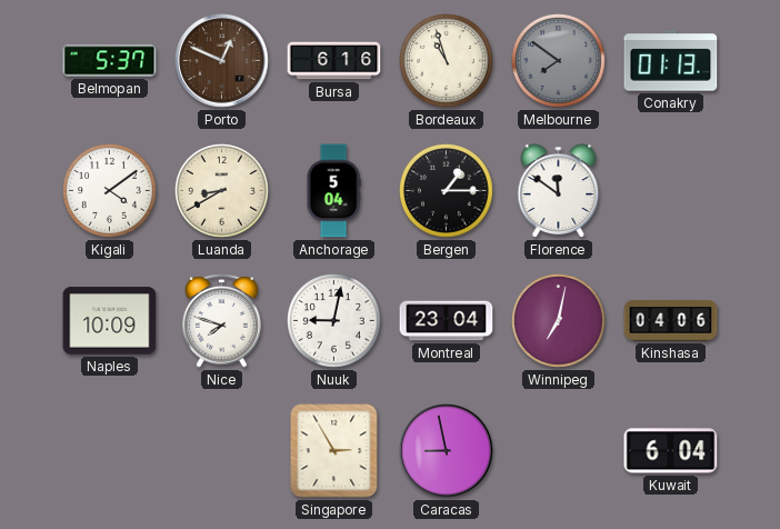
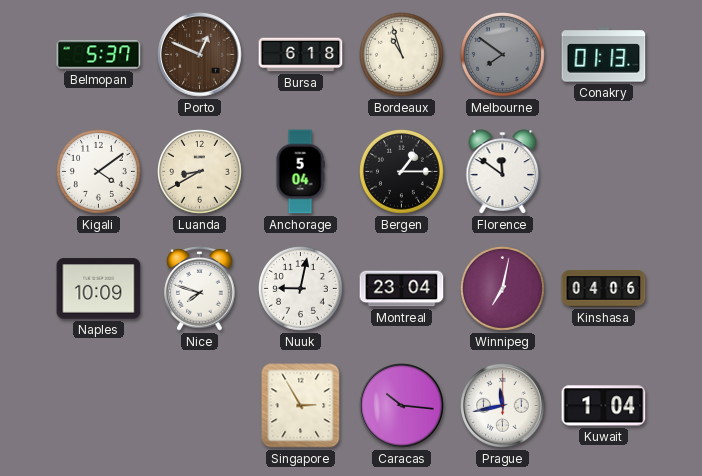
Bursa: 6:16 -> 6:18
Caracas: 8:58 -> 10:16
Prague: none -> 11:43
Kuwait: 6:04 -> 1:04
